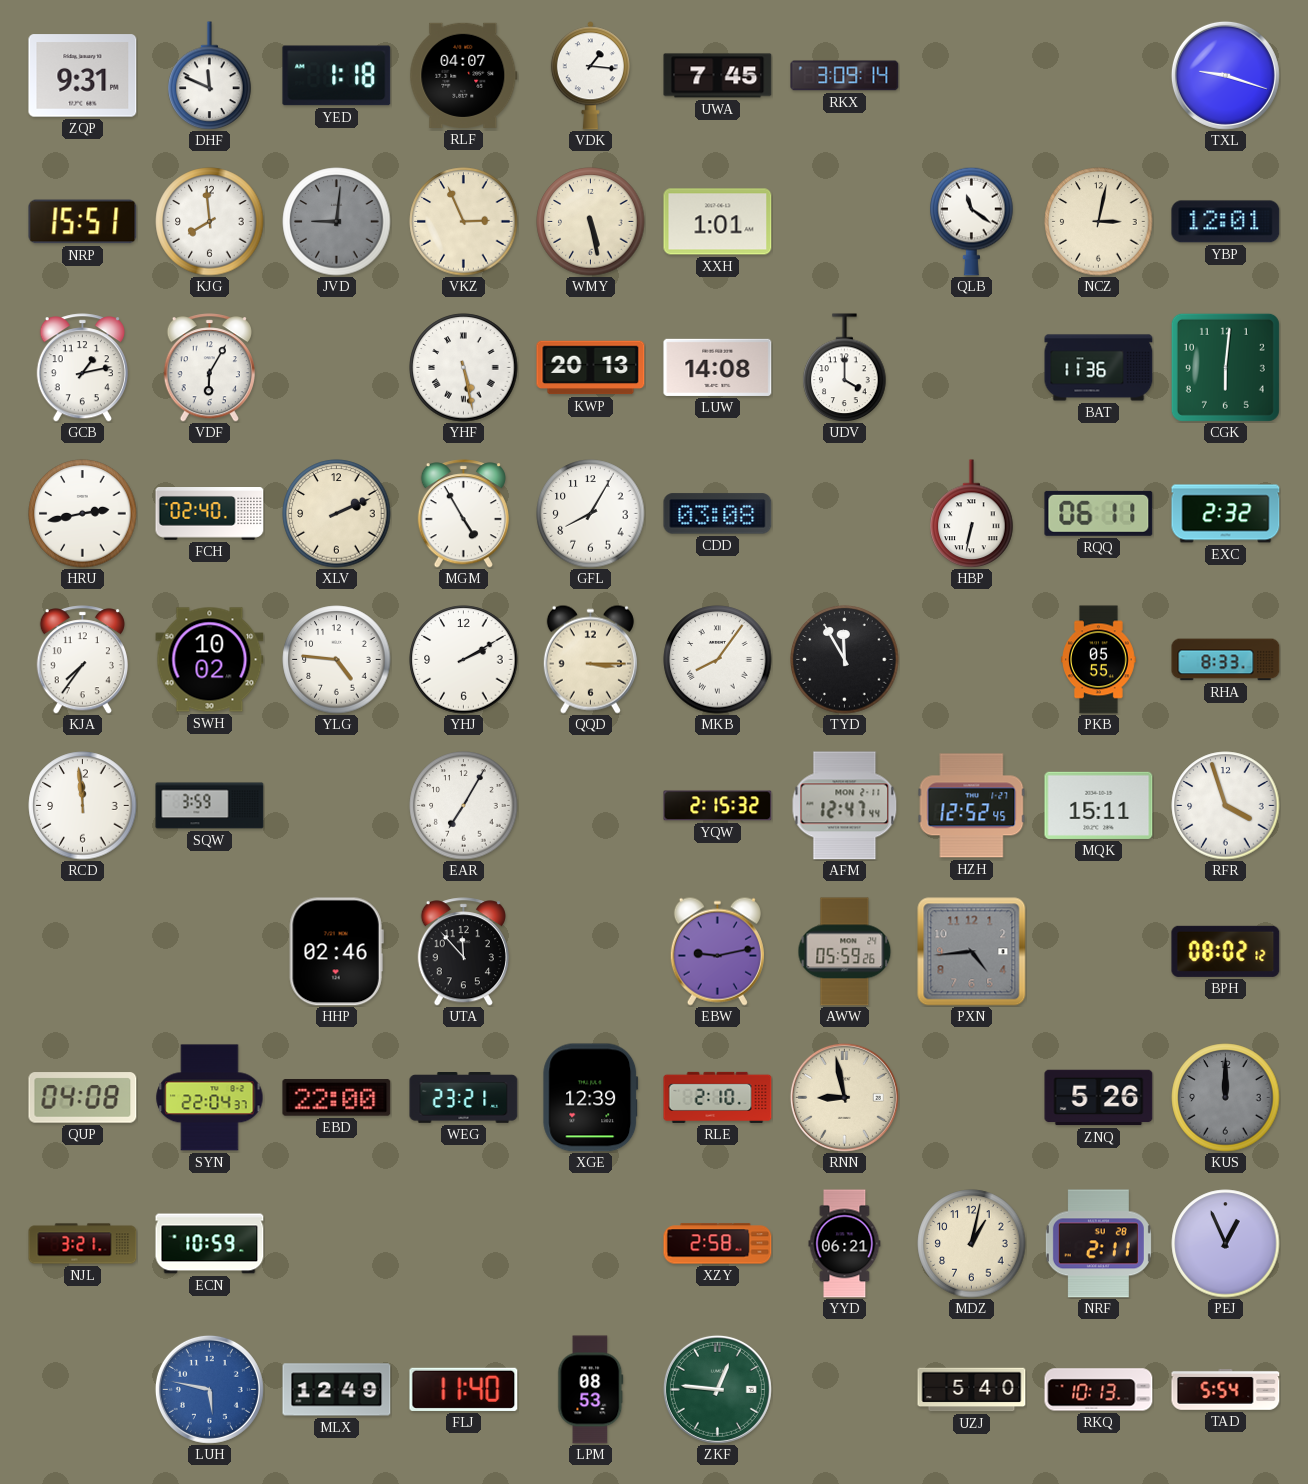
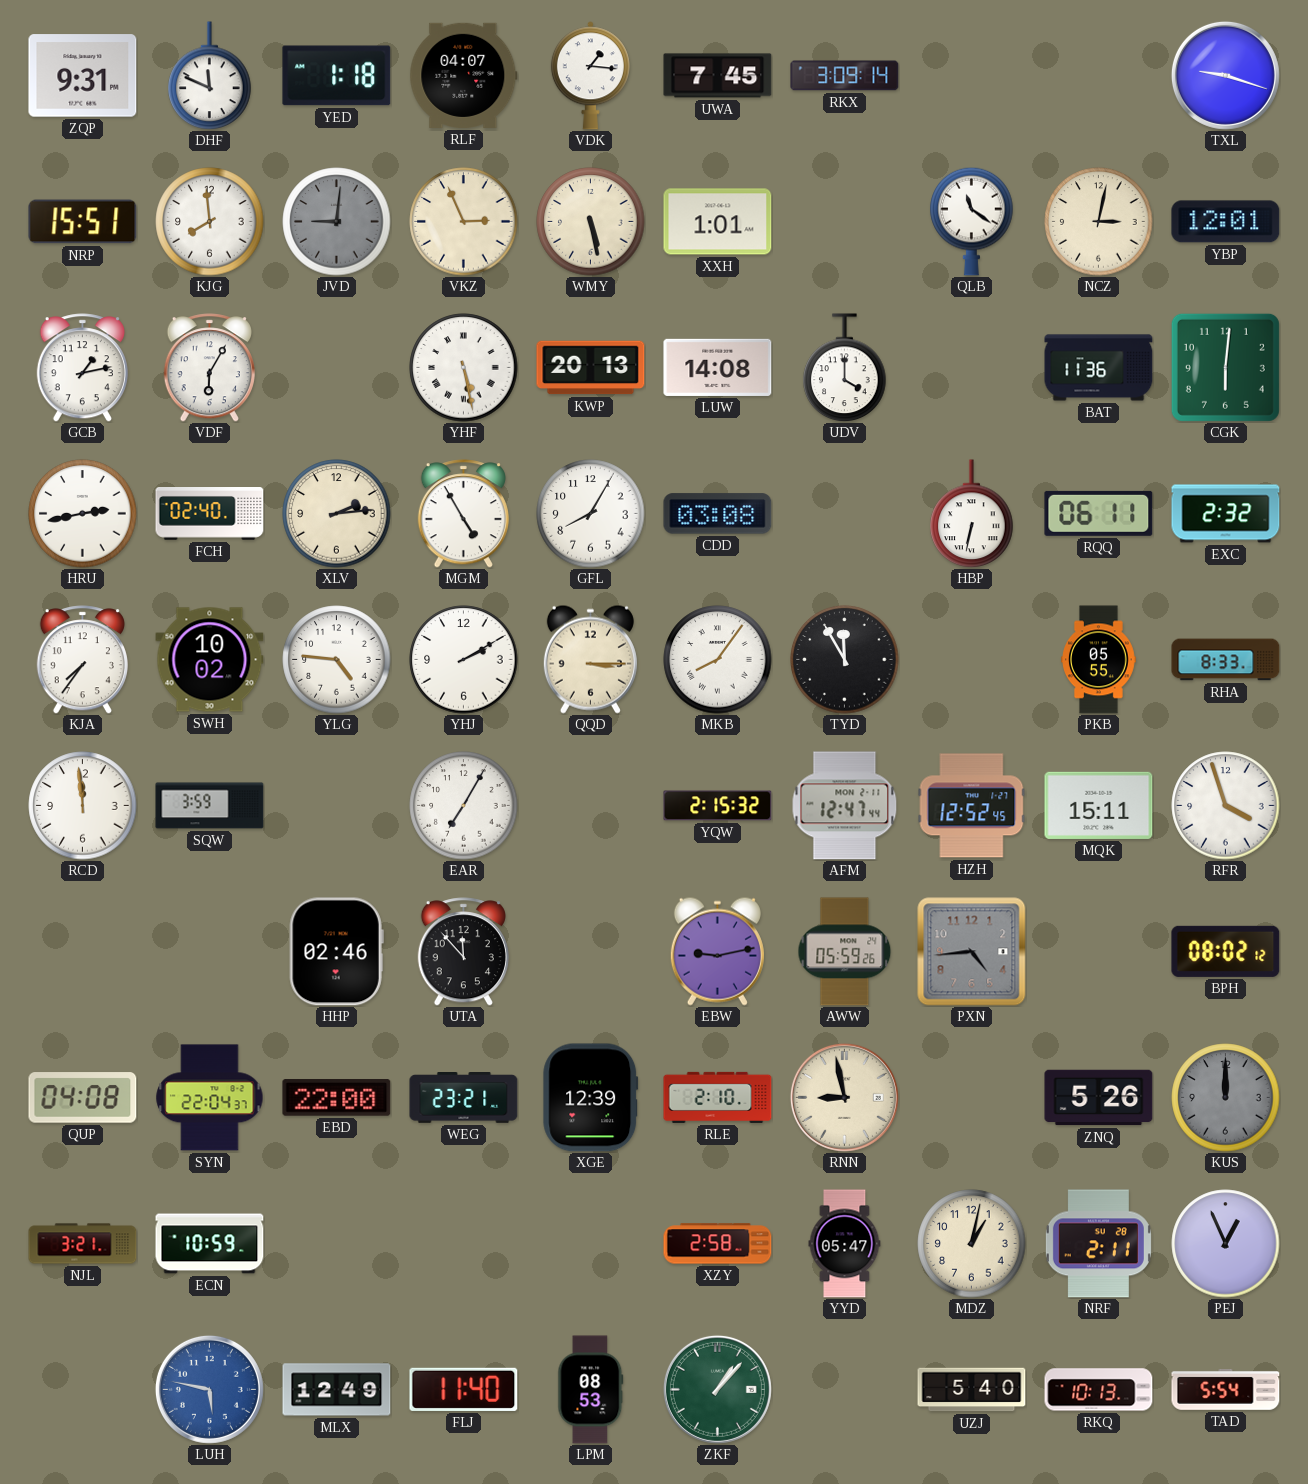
XLV: 2:11 -> 2:14
YYD: 06:21 -> 05:47
ZKF: 12:46 -> 1:07
